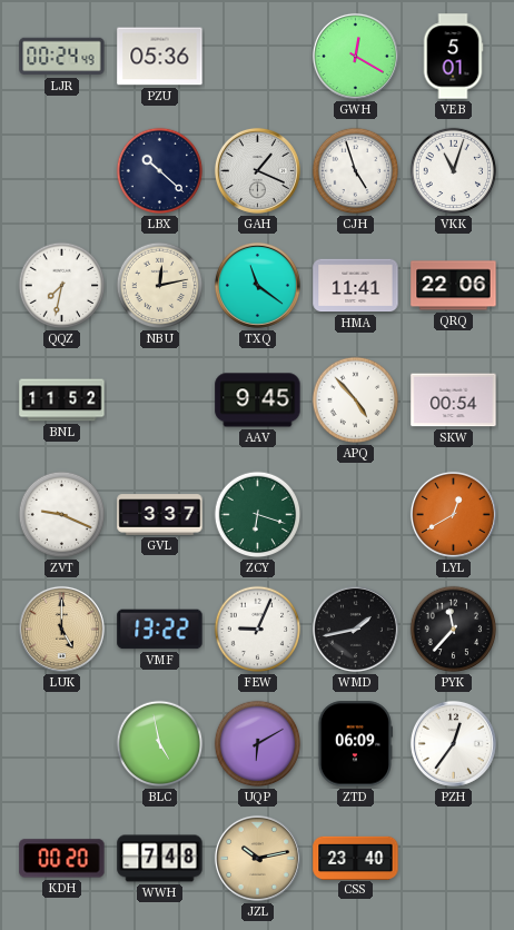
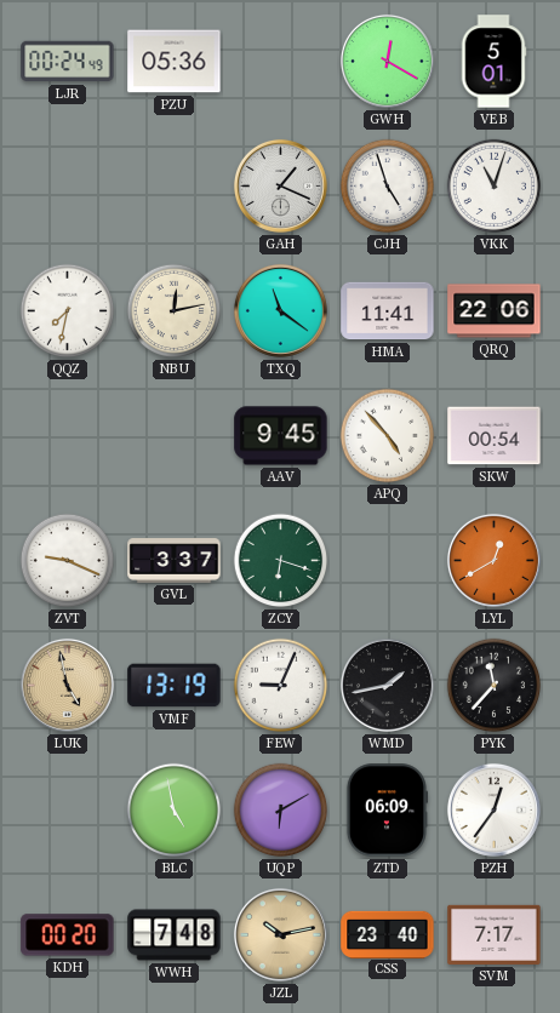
LBX: 10:22 -> none
BNL: 11:52 -> none
LUK: 5:00 -> 4:58
VMF: 13:22 -> 13:19
SVM: none -> 7:17
